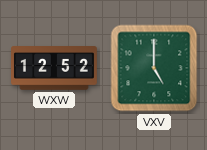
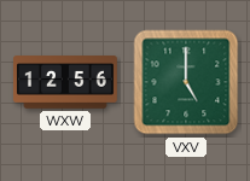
WXW: 12:52 -> 12:56
